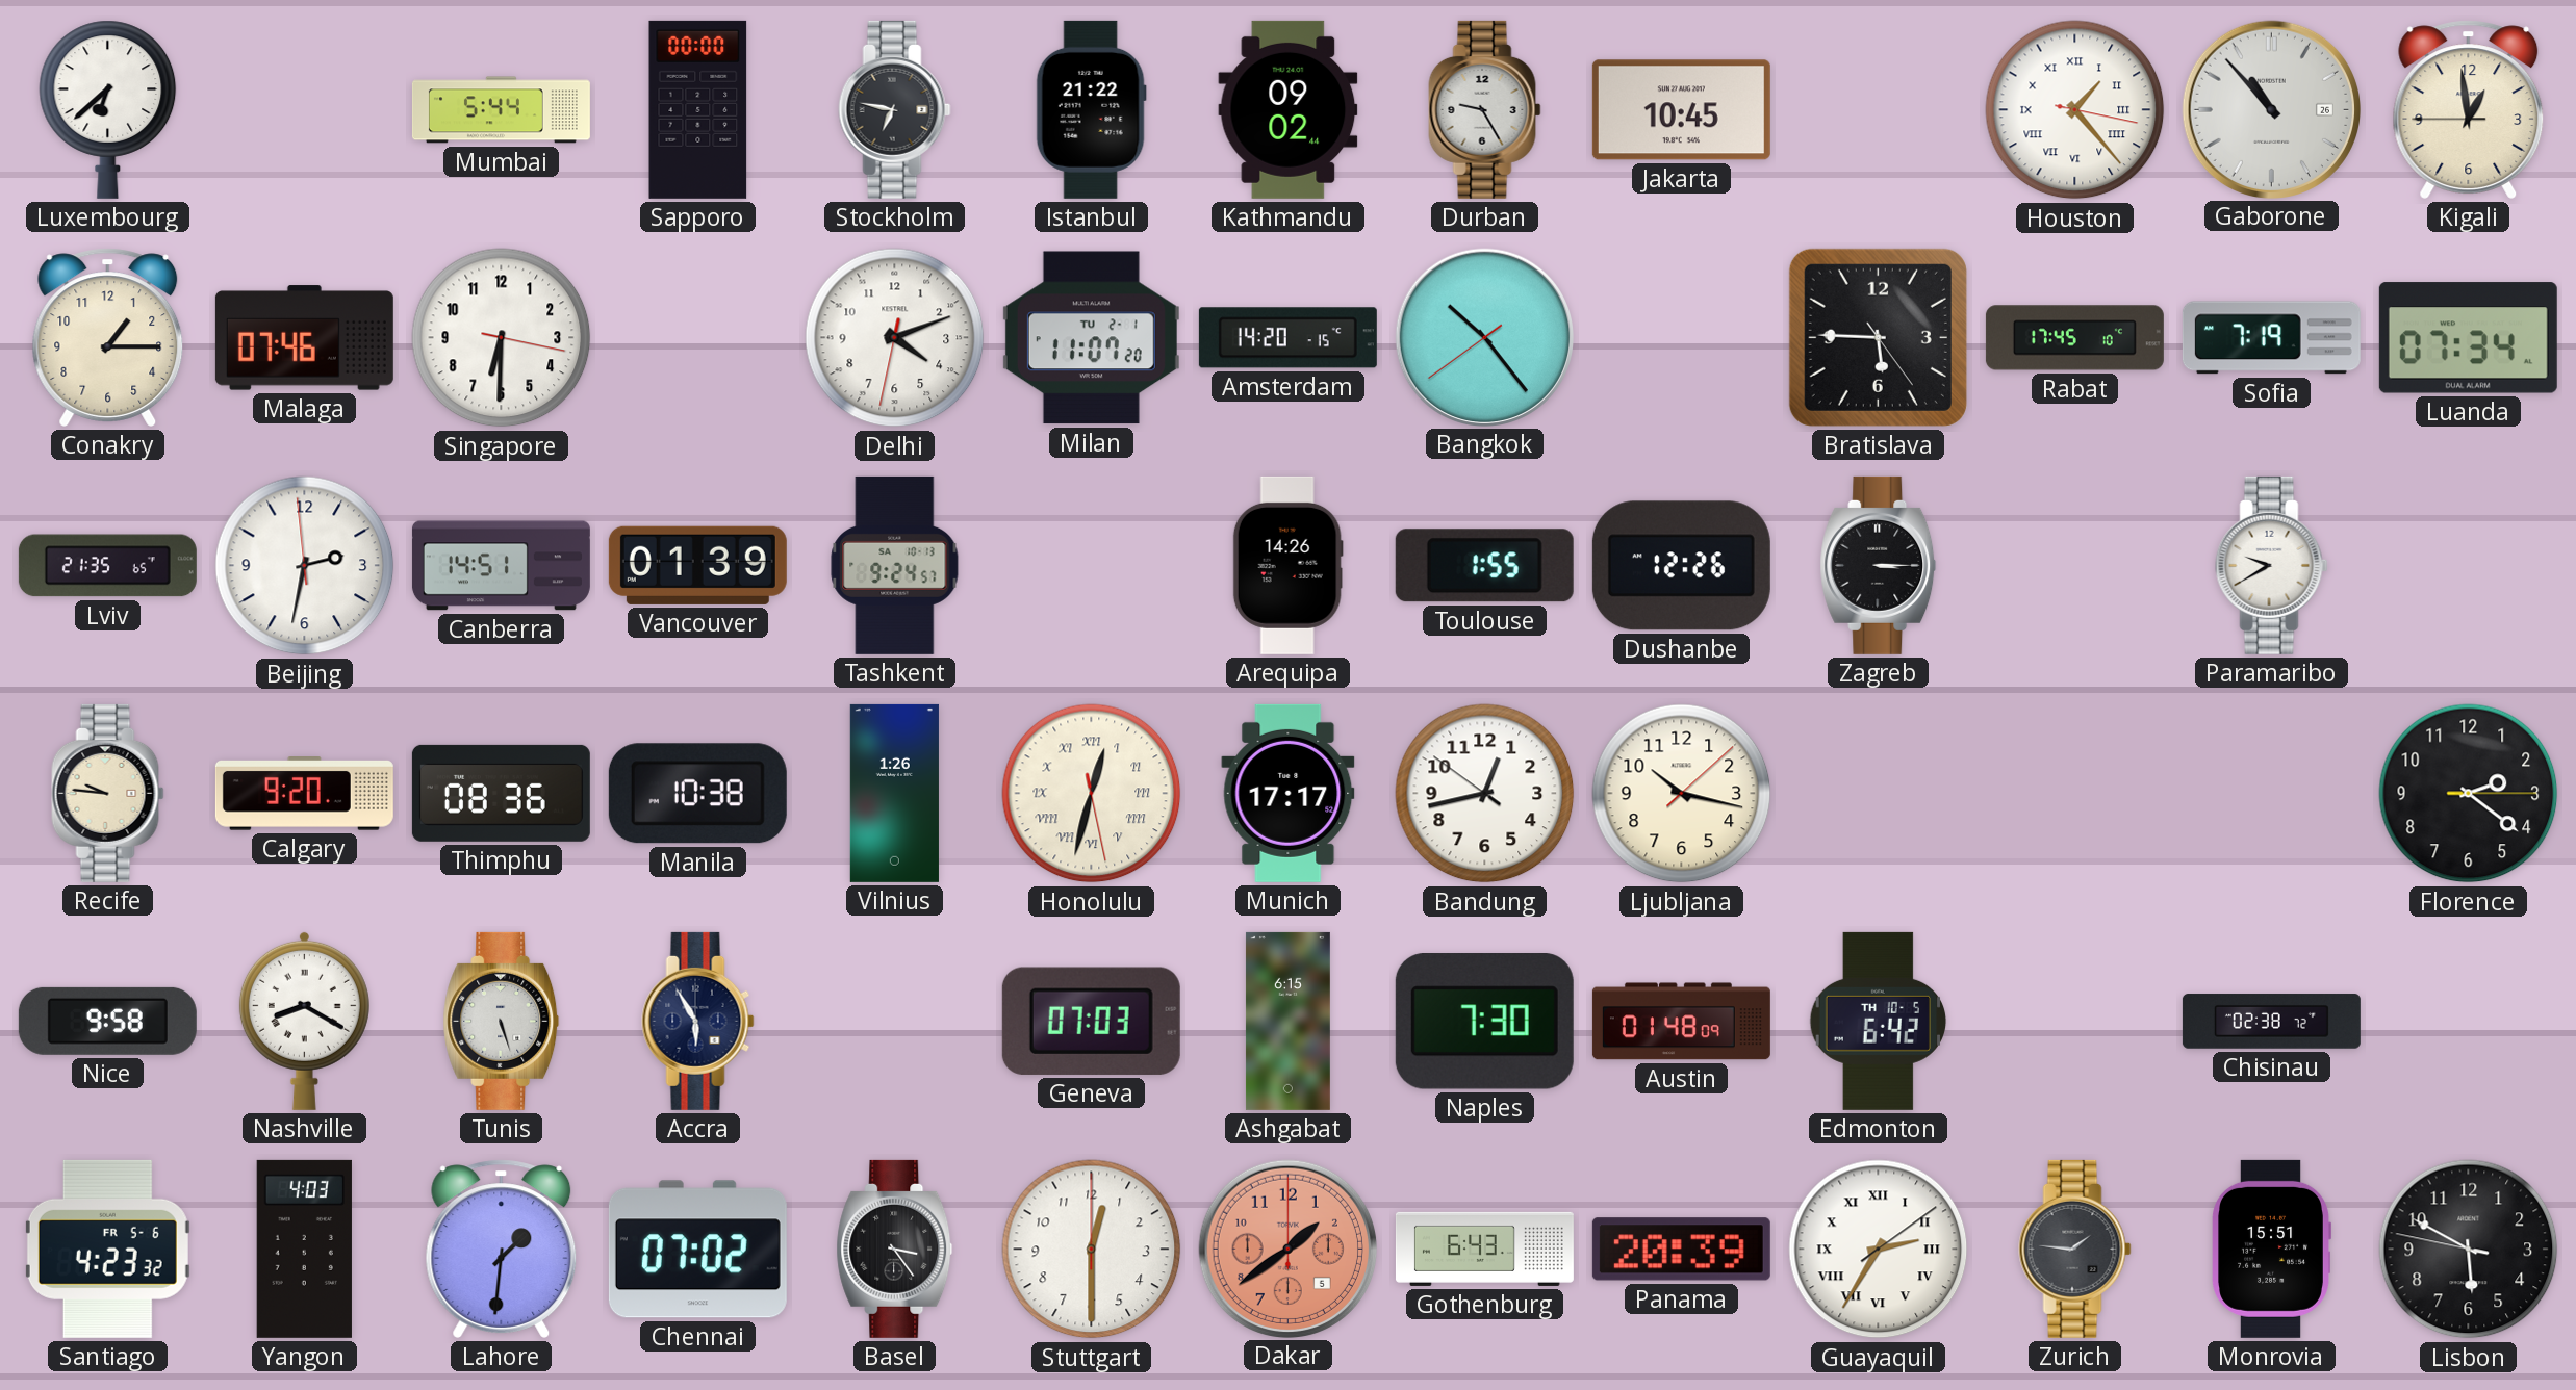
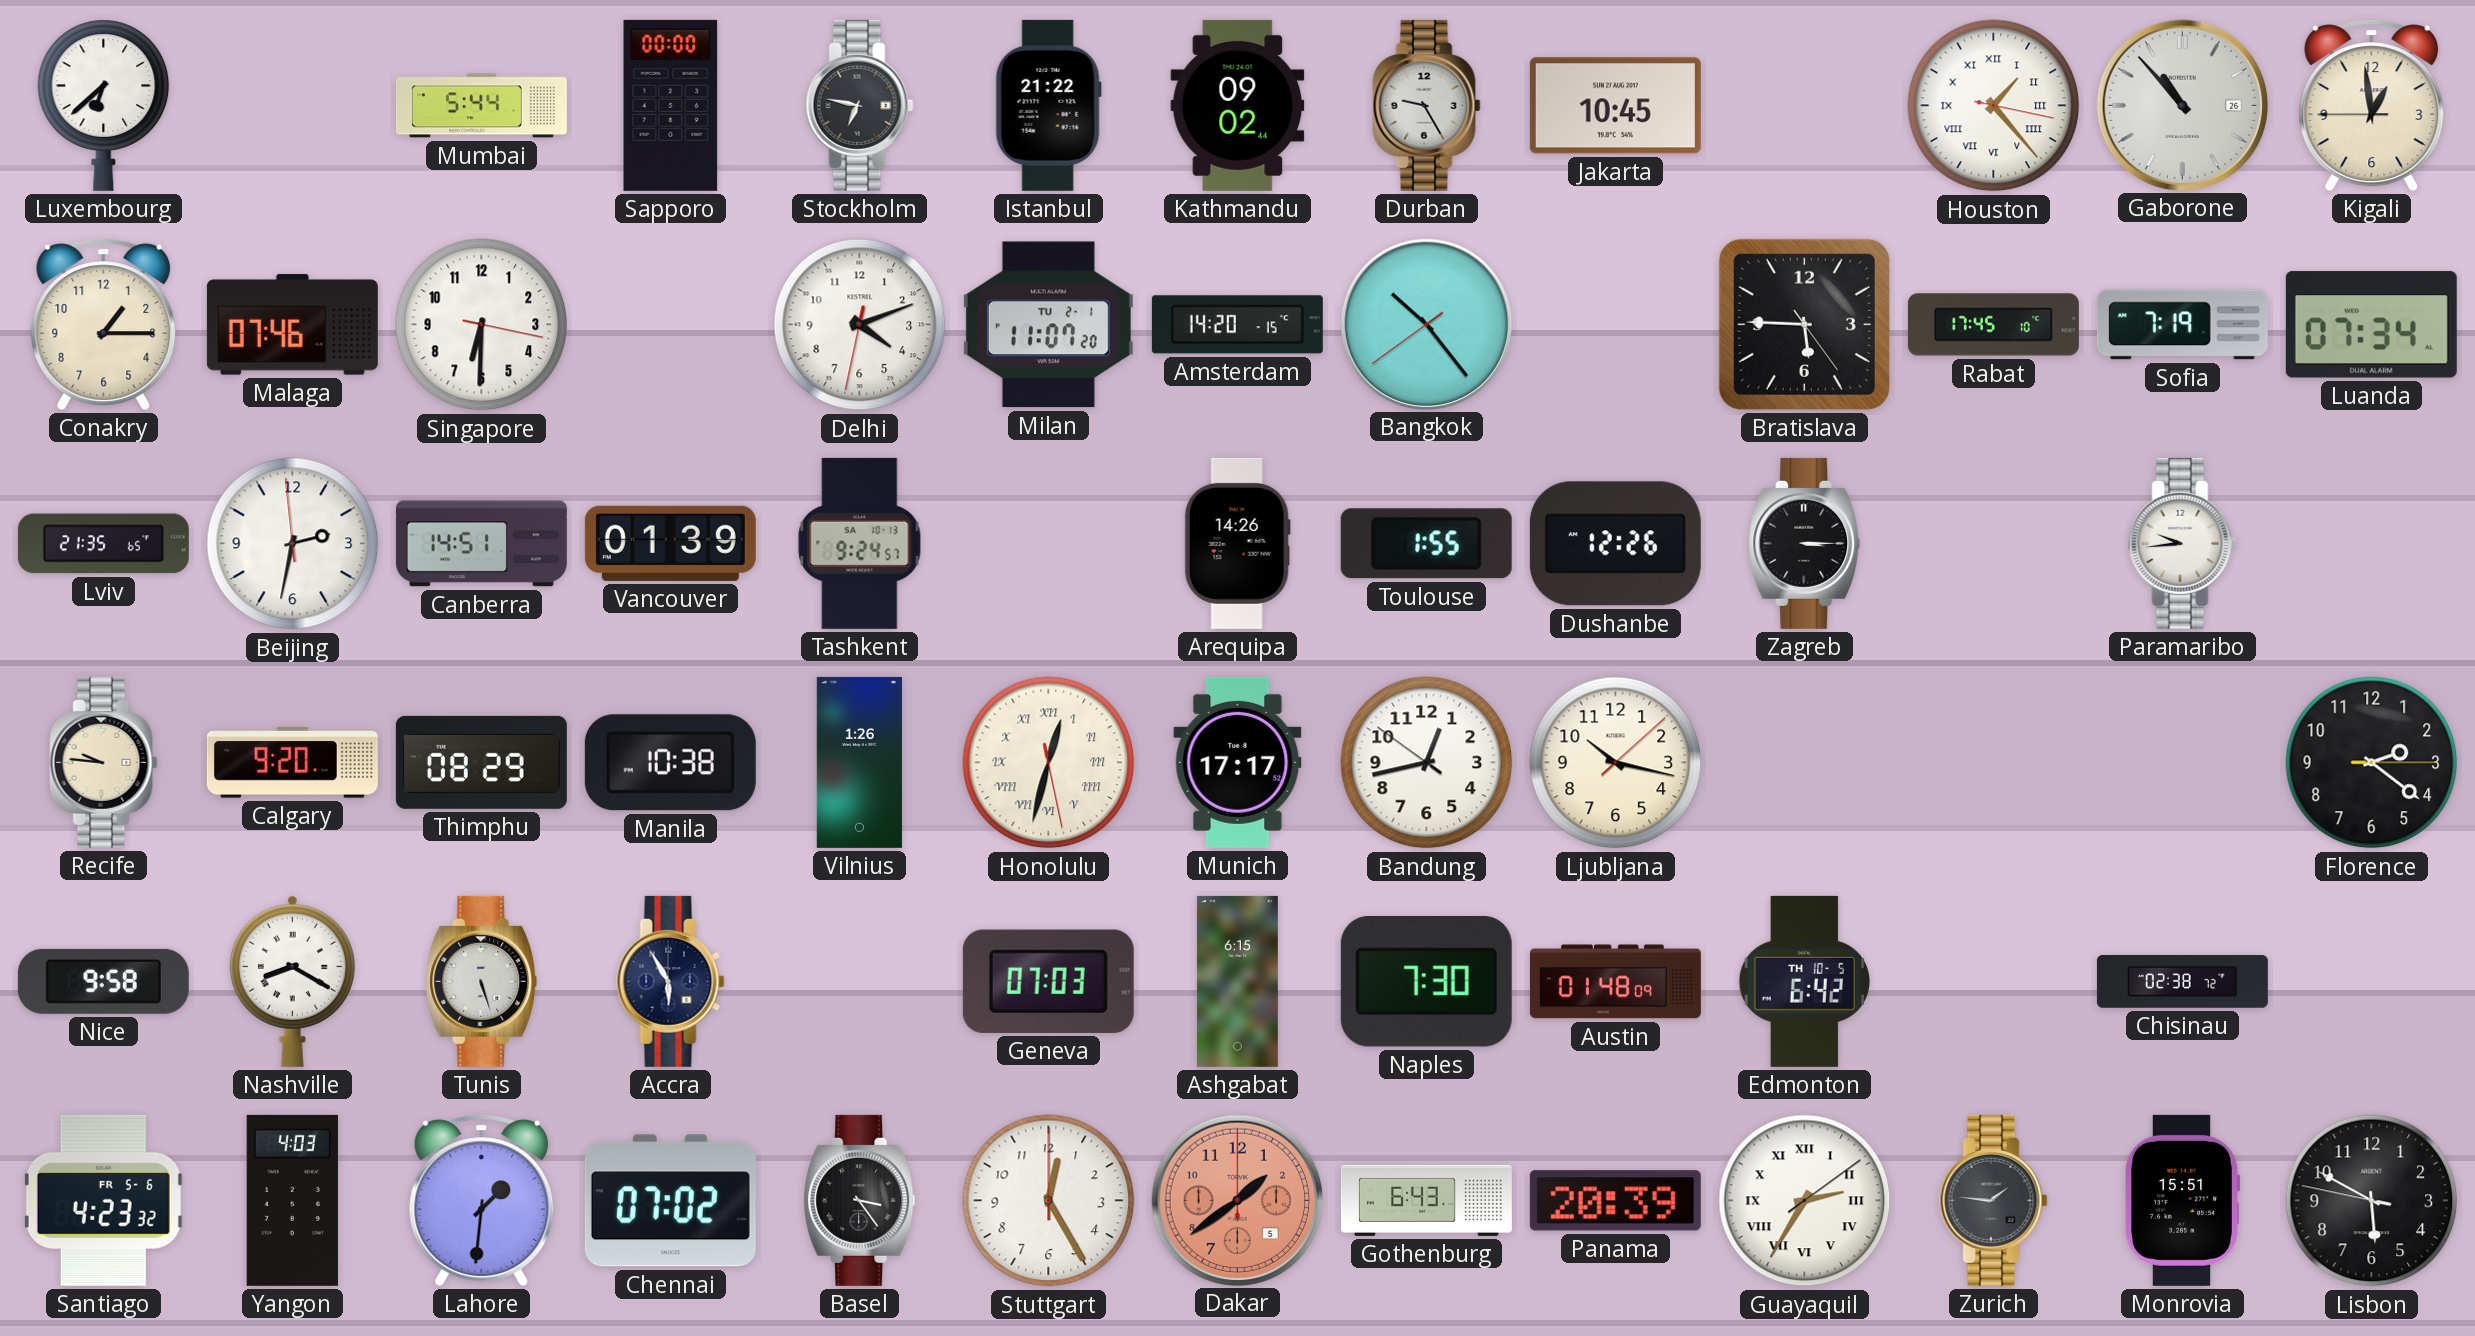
Paramaribo: 9:40 -> 9:44
Thimphu: 08:36 -> 08:29
Stuttgart: 12:30 -> 12:25
